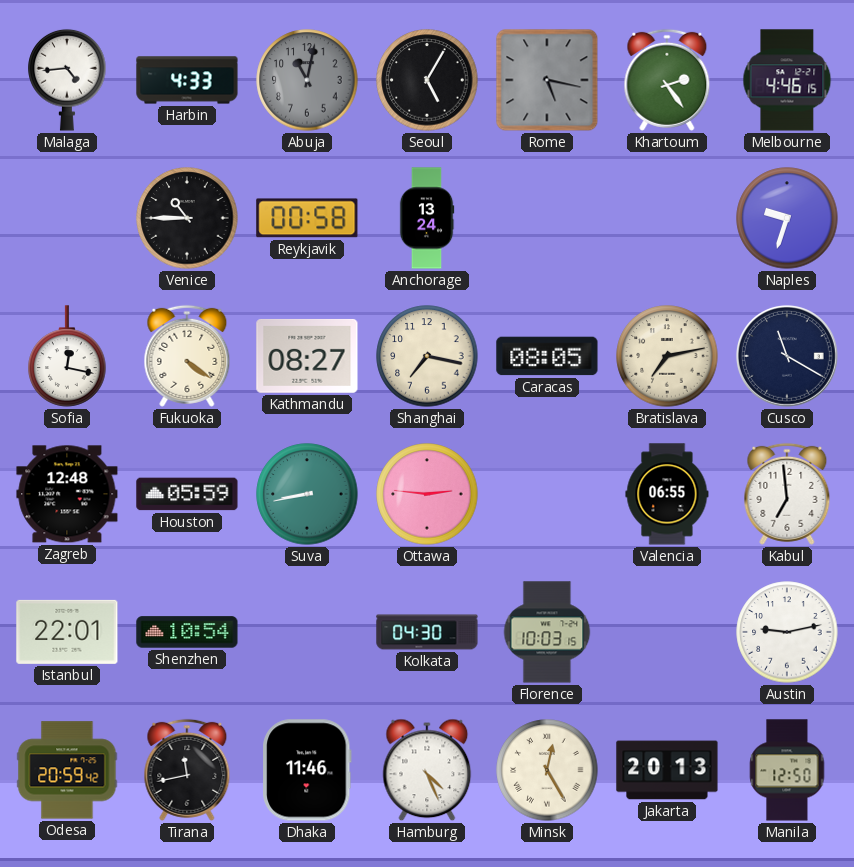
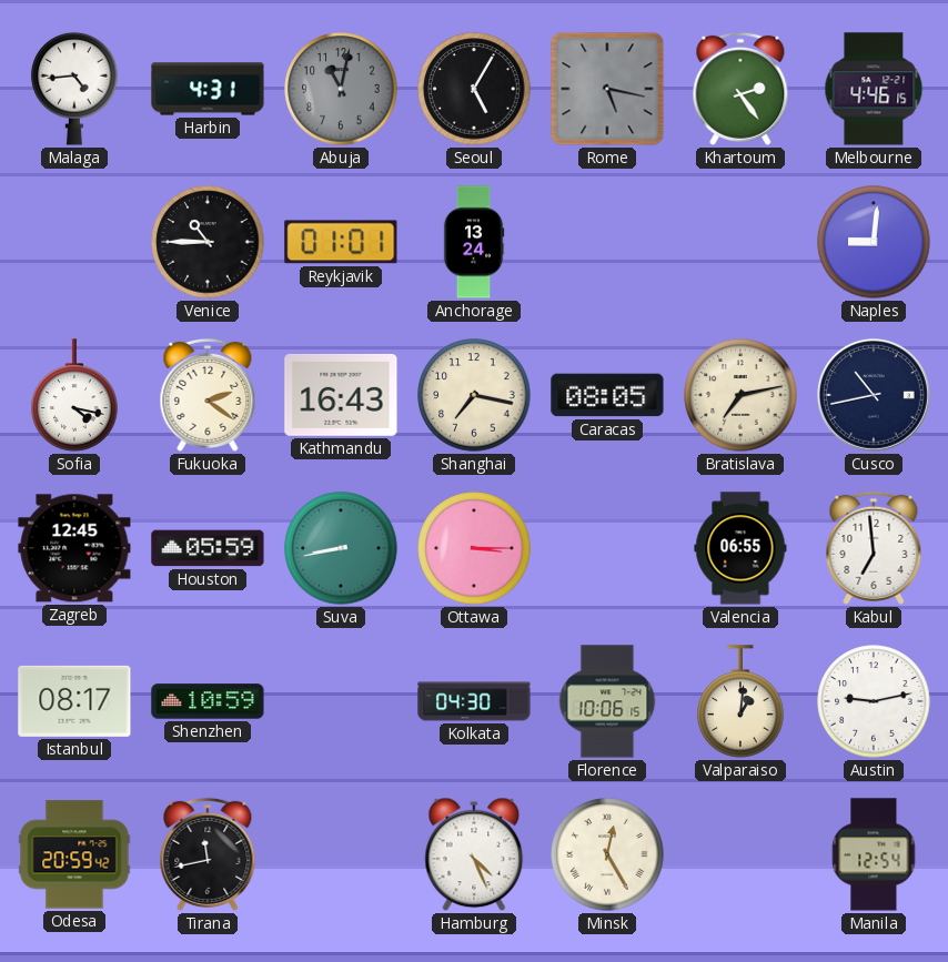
Harbin: 4:33 -> 4:31
Reykjavik: 00:58 -> 01:01
Naples: 9:33 -> 9:01
Sofia: 12:17 -> 4:17
Fukuoka: 4:21 -> 2:21
Kathmandu: 08:27 -> 16:43
Cusco: 11:20 -> 10:43
Zagreb: 12:48 -> 12:45
Ottawa: 2:46 -> 3:15
Istanbul: 22:01 -> 08:17
Shenzhen: 10:54 -> 10:59
Florence: 10:03 -> 10:06
Valparaiso: none -> 1:01
Dhaka: 11:46 -> none
Jakarta: 20:13 -> none
Manila: 12:50 -> 12:54
